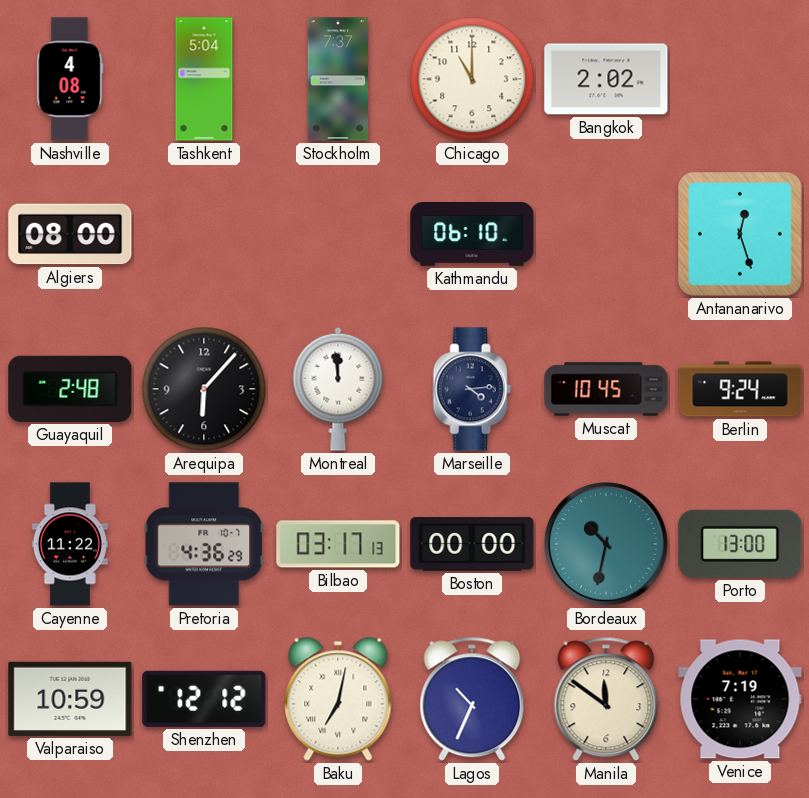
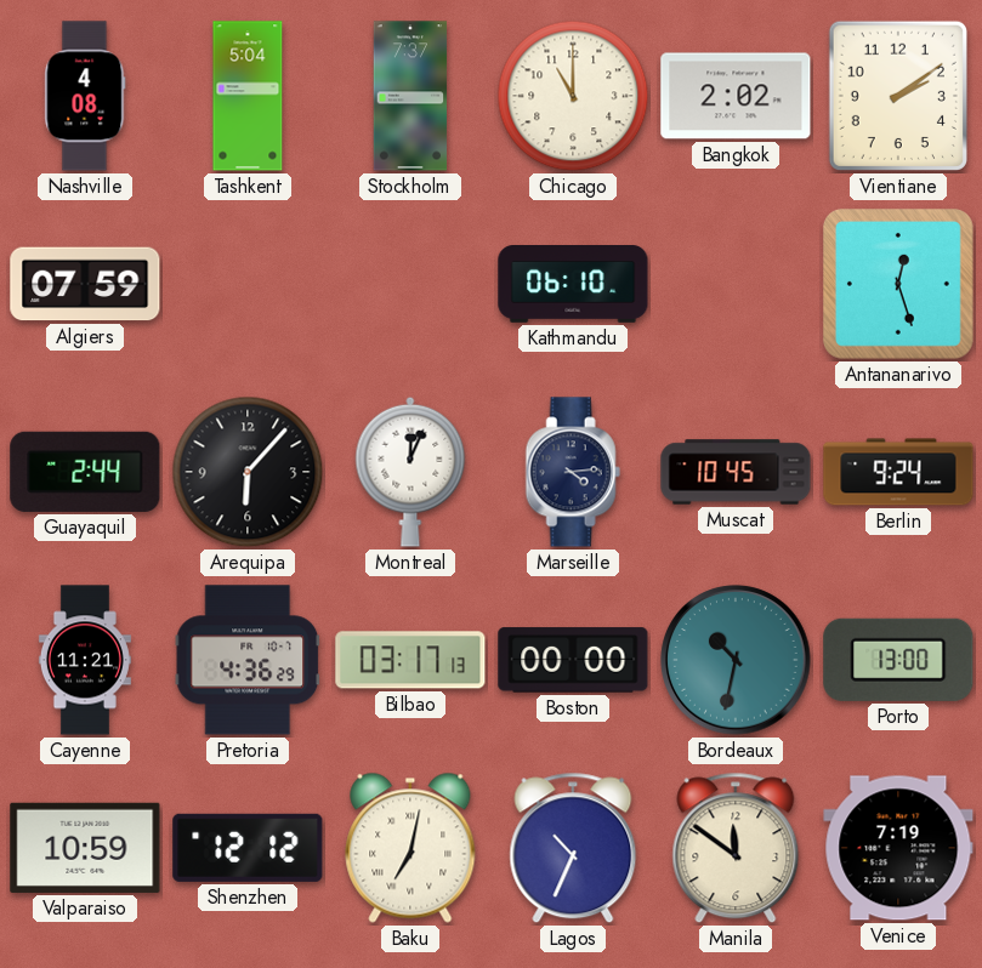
Vientiane: none -> 2:09
Algiers: 08:00 -> 07:59
Guayaquil: 2:48 -> 2:44
Montreal: 11:59 -> 12:04
Cayenne: 11:22 -> 11:21
